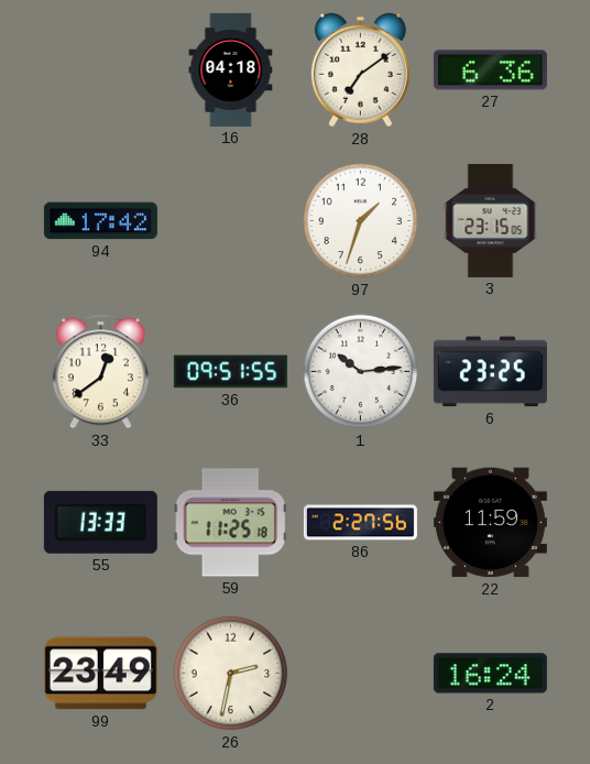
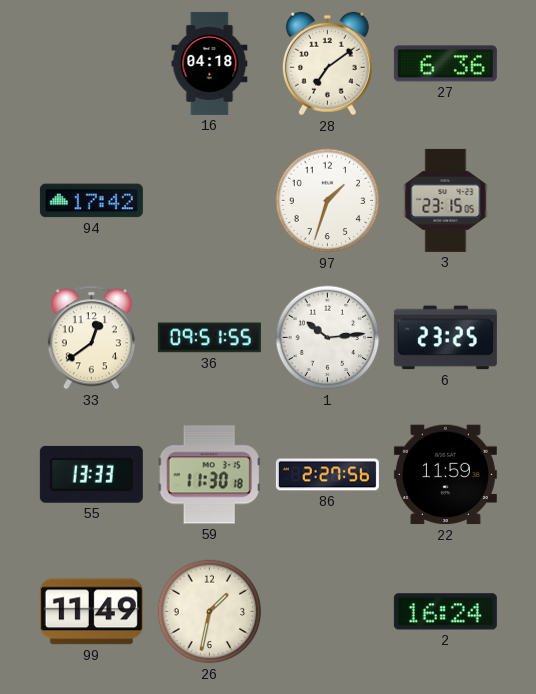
59: 11:25 -> 11:30
99: 23:49 -> 11:49
26: 2:32 -> 1:32
